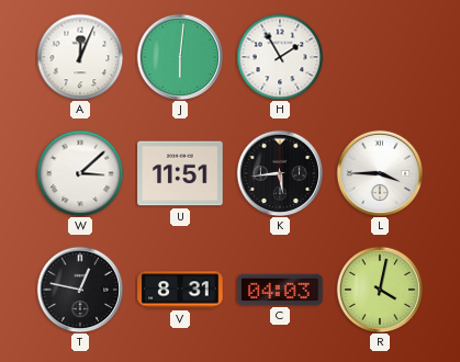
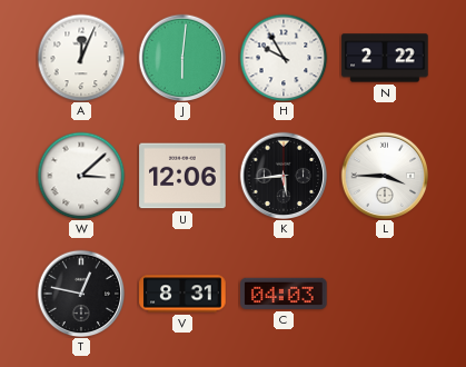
H: 1:55 -> 9:55
N: none -> 2:22
U: 11:51 -> 12:06
R: 4:02 -> none
